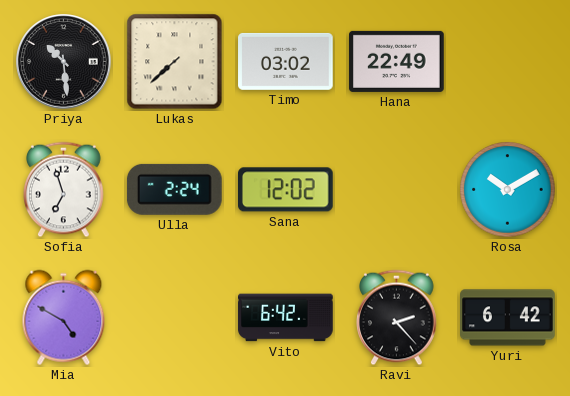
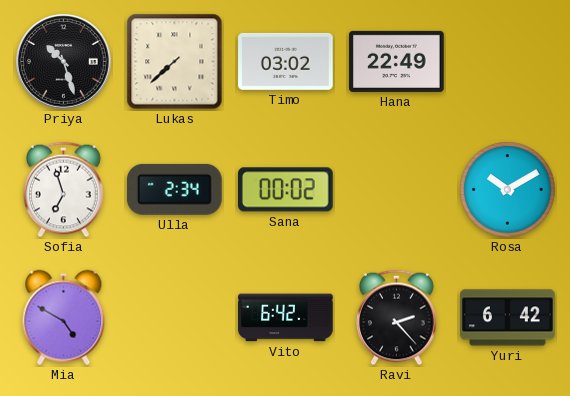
Priya: 10:29 -> 10:27
Ulla: 2:24 -> 2:34
Sana: 12:02 -> 00:02
